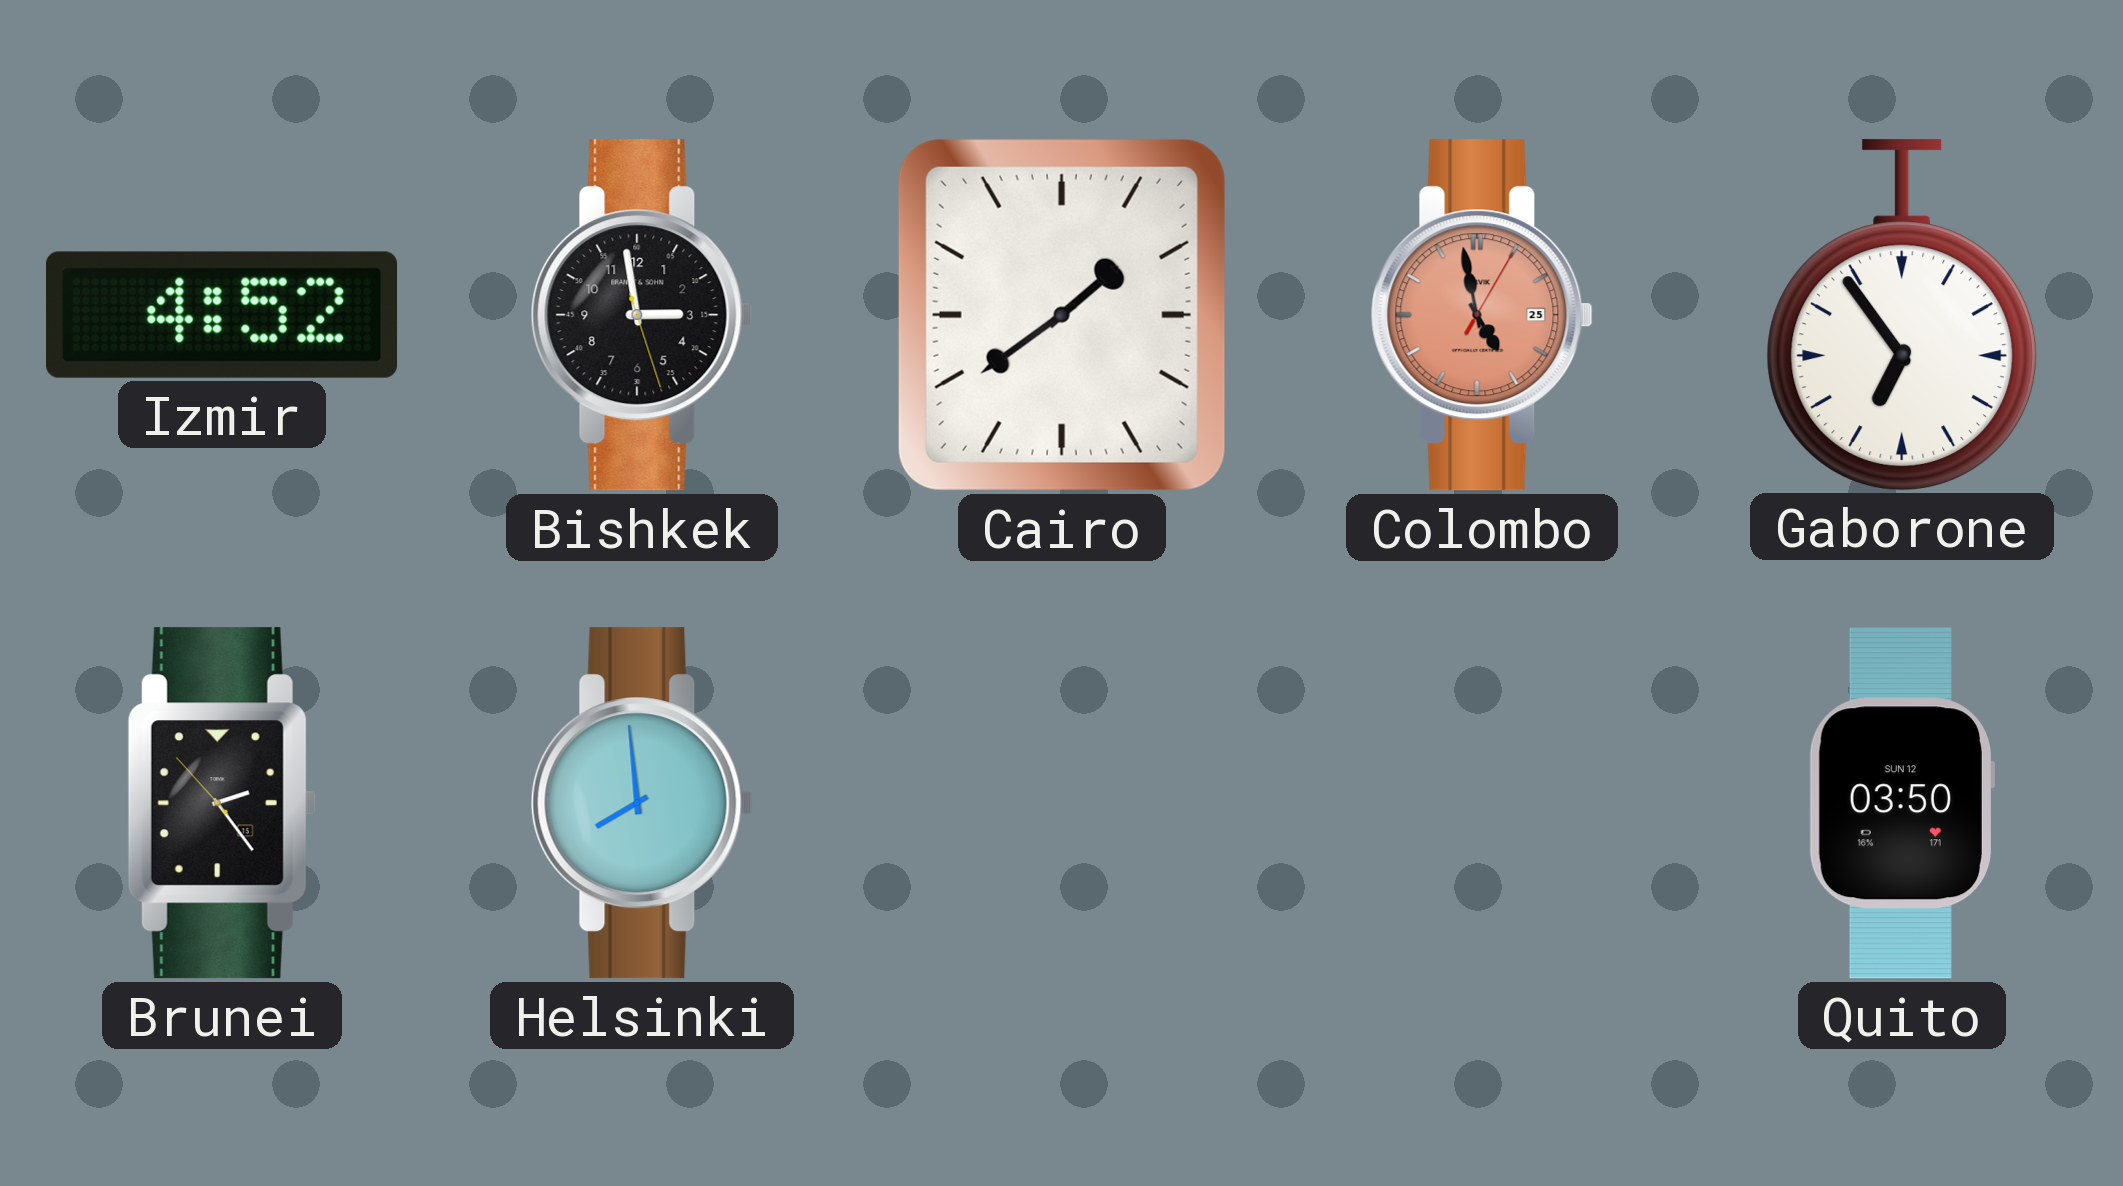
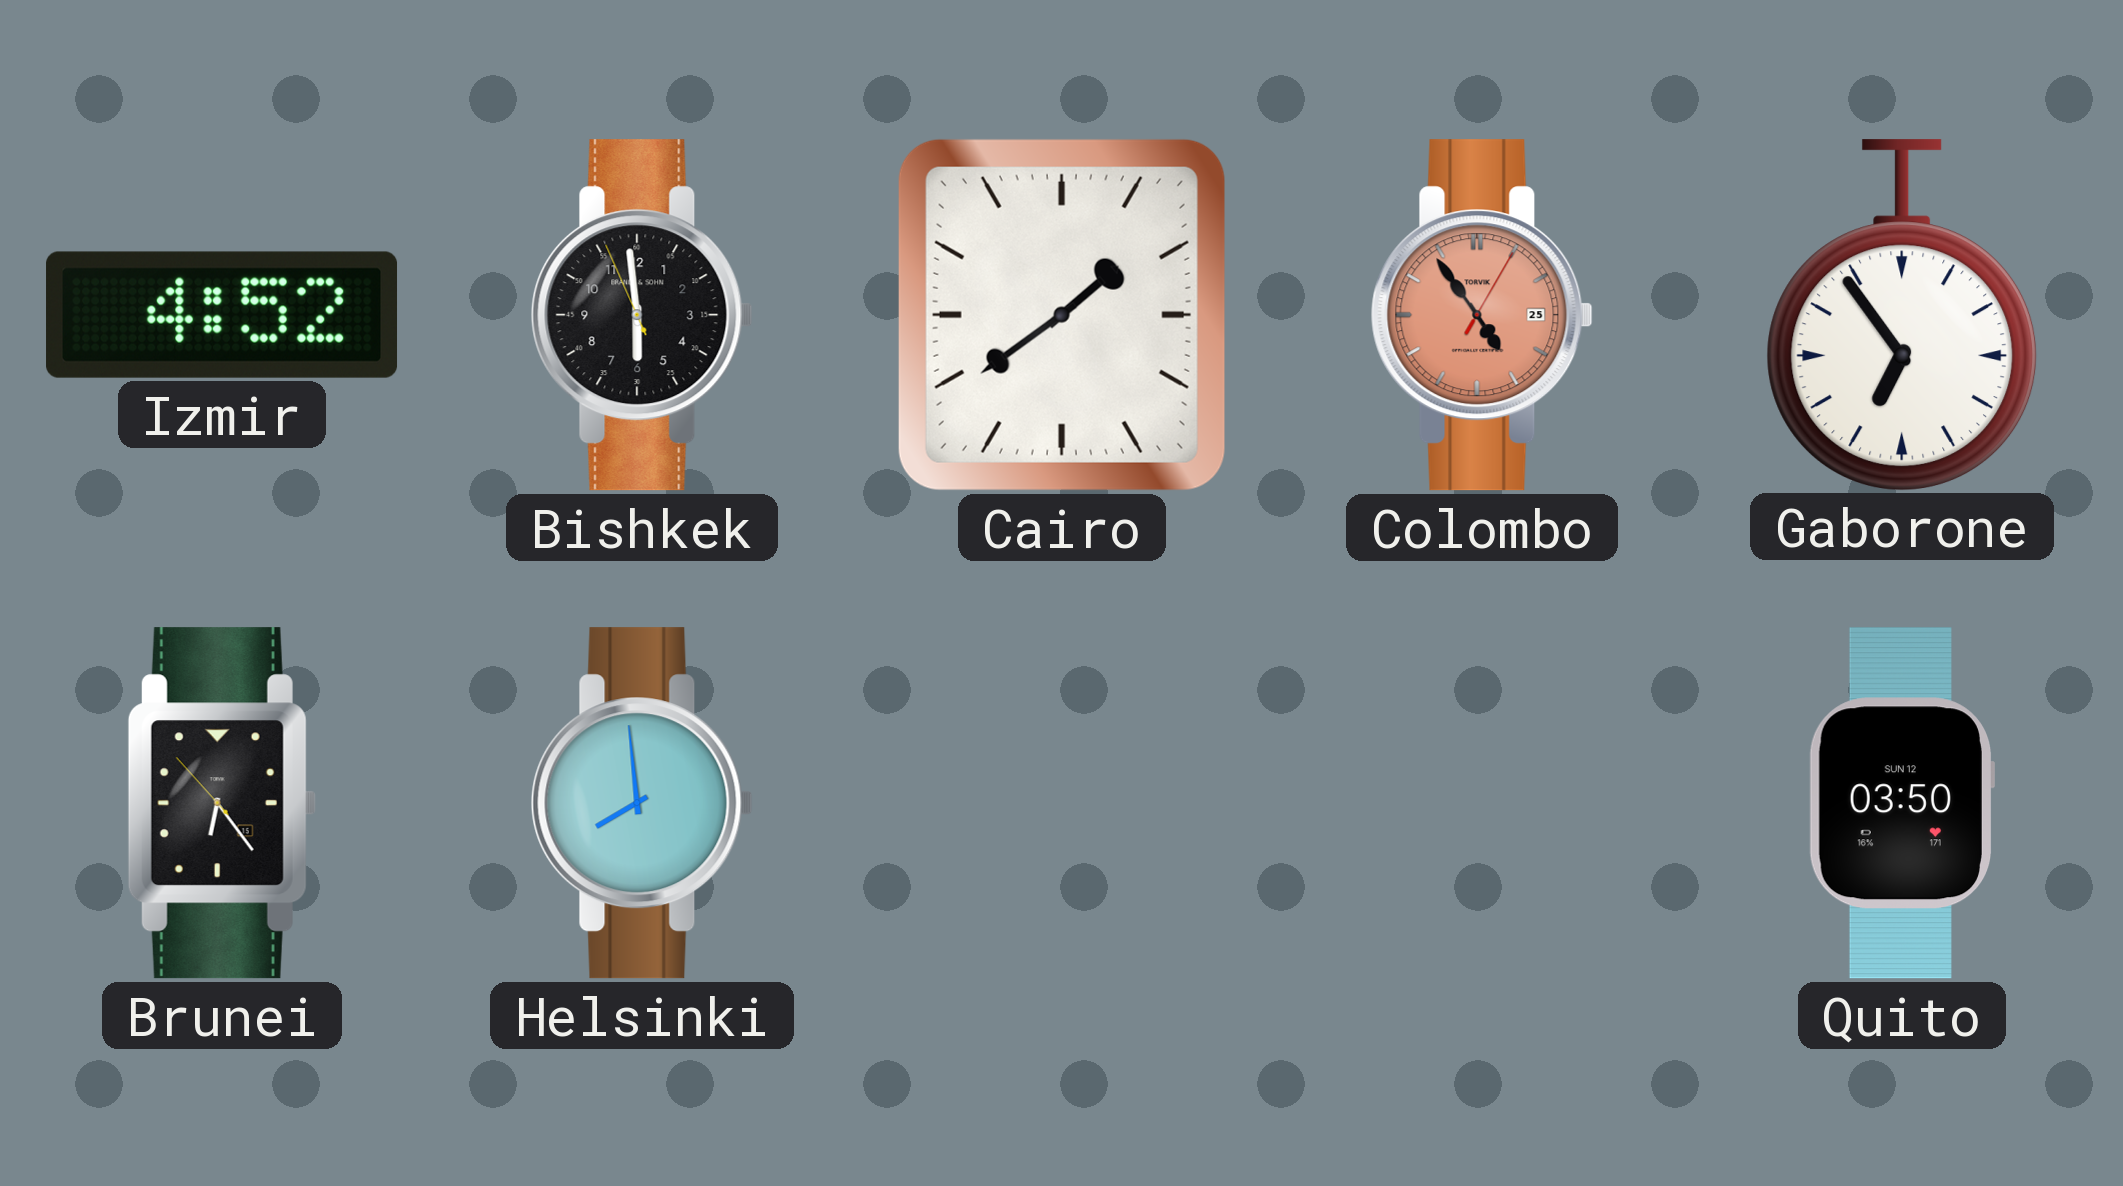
Bishkek: 2:58 -> 5:58
Colombo: 4:58 -> 4:54
Brunei: 2:23 -> 6:23
